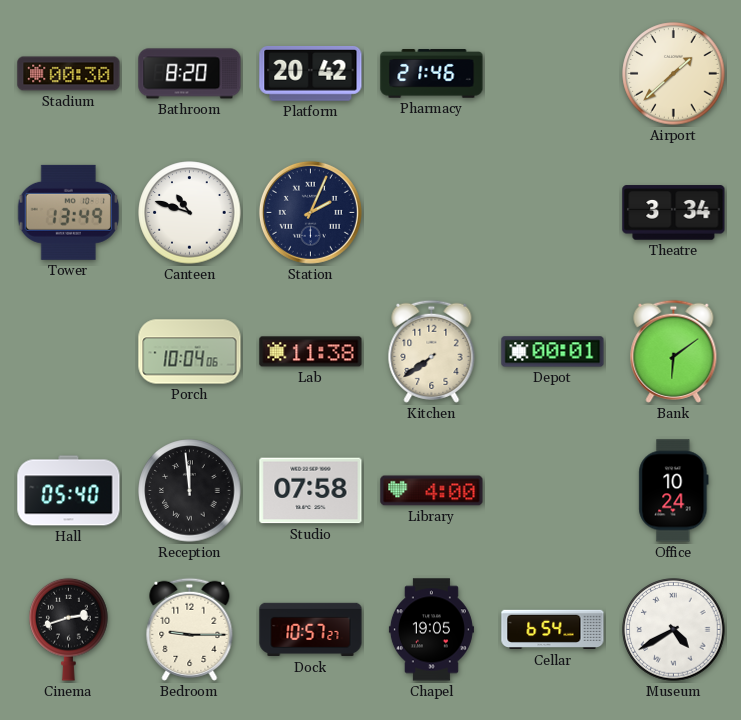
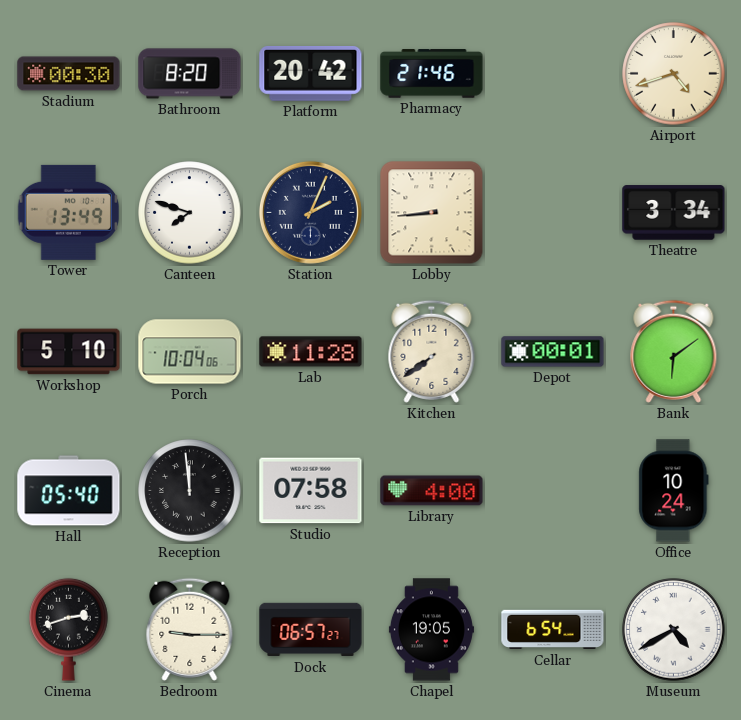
Airport: 1:38 -> 4:42
Canteen: 10:48 -> 7:48
Lobby: none -> 8:44
Workshop: none -> 5:10
Lab: 11:38 -> 11:28
Dock: 10:57 -> 06:57
